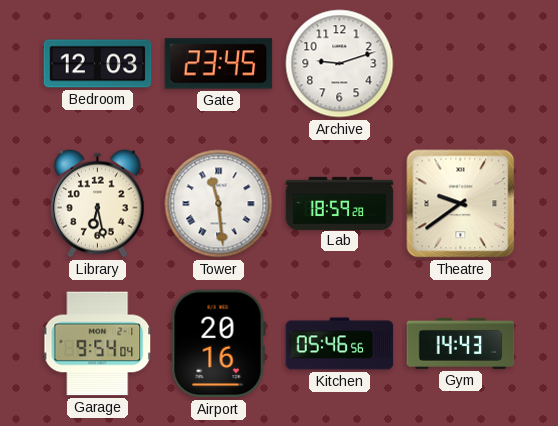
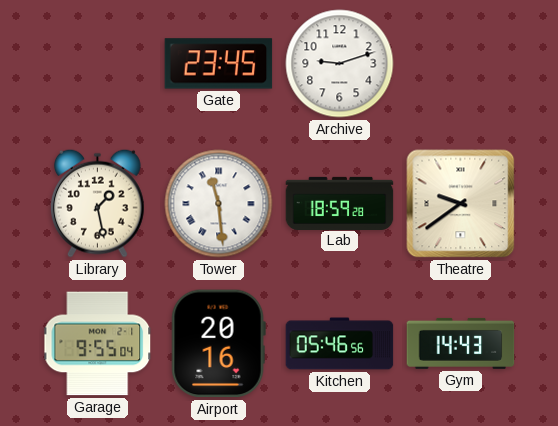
Bedroom: 12:03 -> none
Library: 6:28 -> 1:28
Garage: 9:54 -> 9:55
